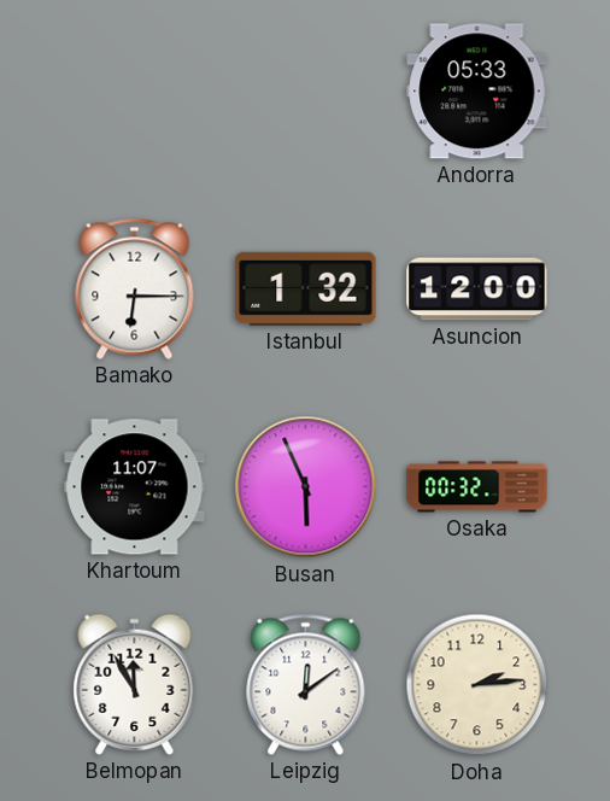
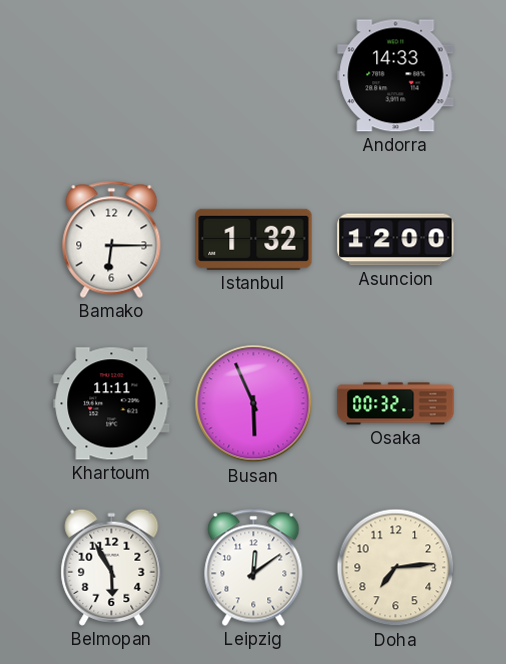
Andorra: 05:33 -> 14:33
Khartoum: 11:07 -> 11:11
Belmopan: 11:55 -> 5:55
Doha: 2:14 -> 7:14
